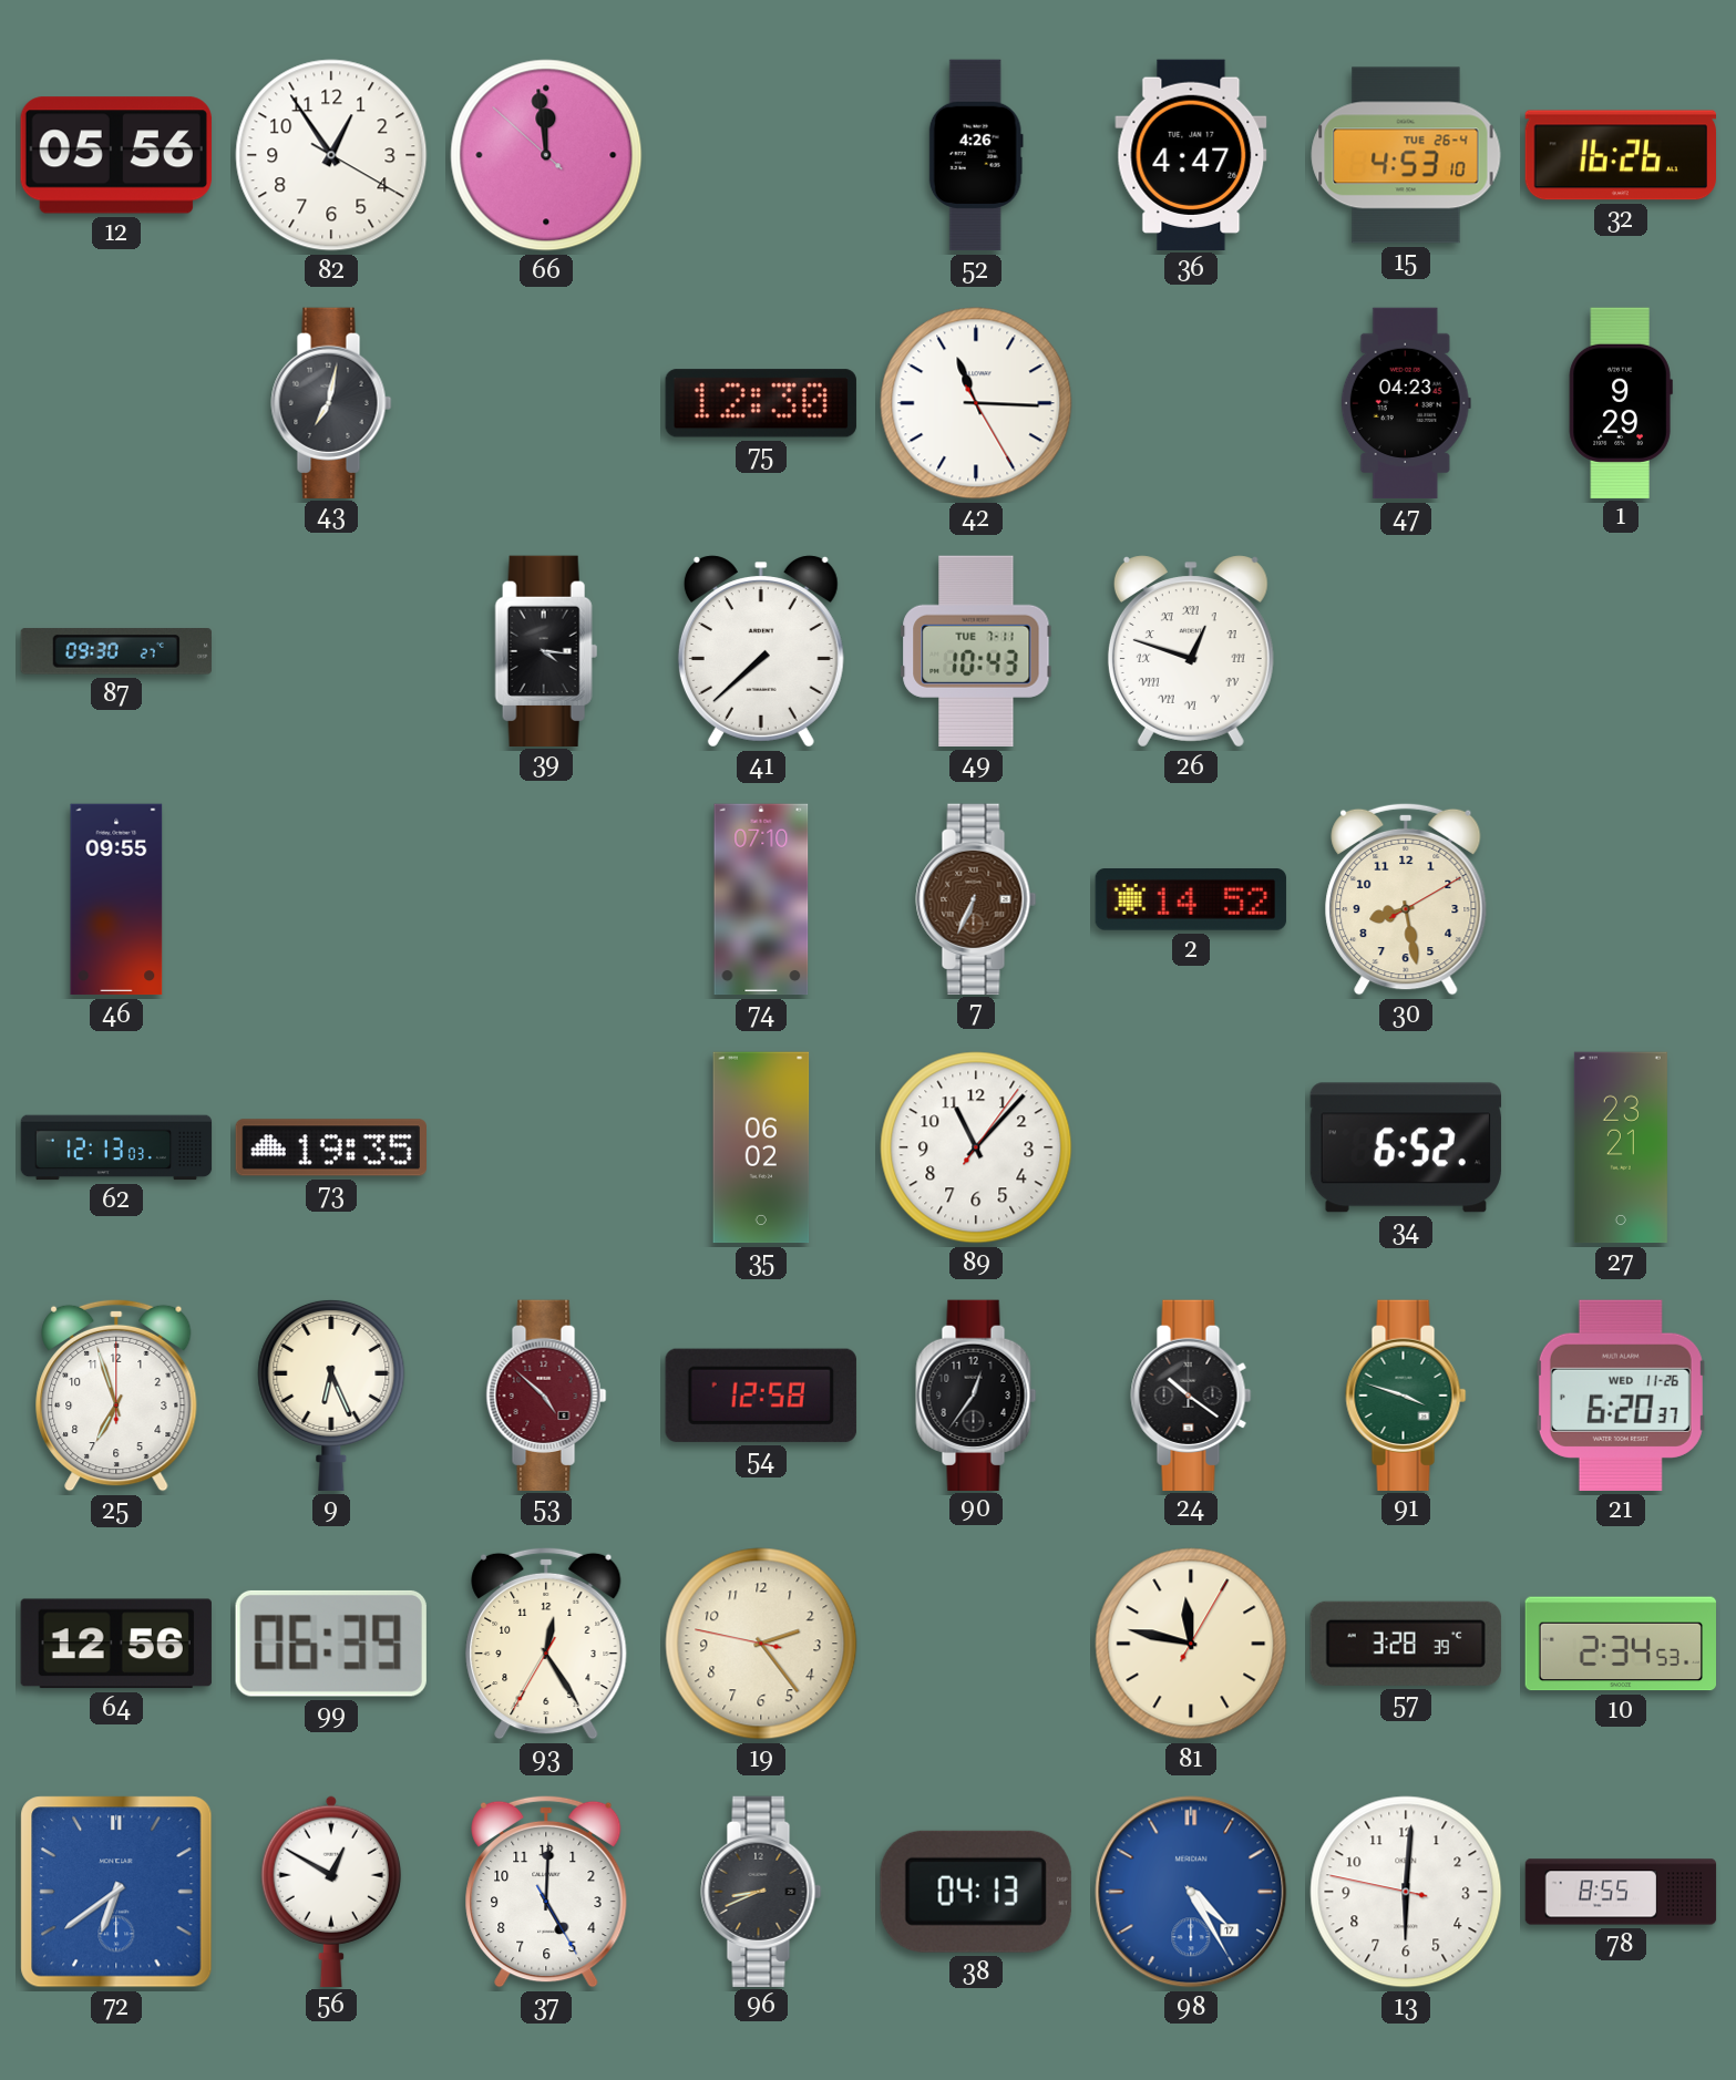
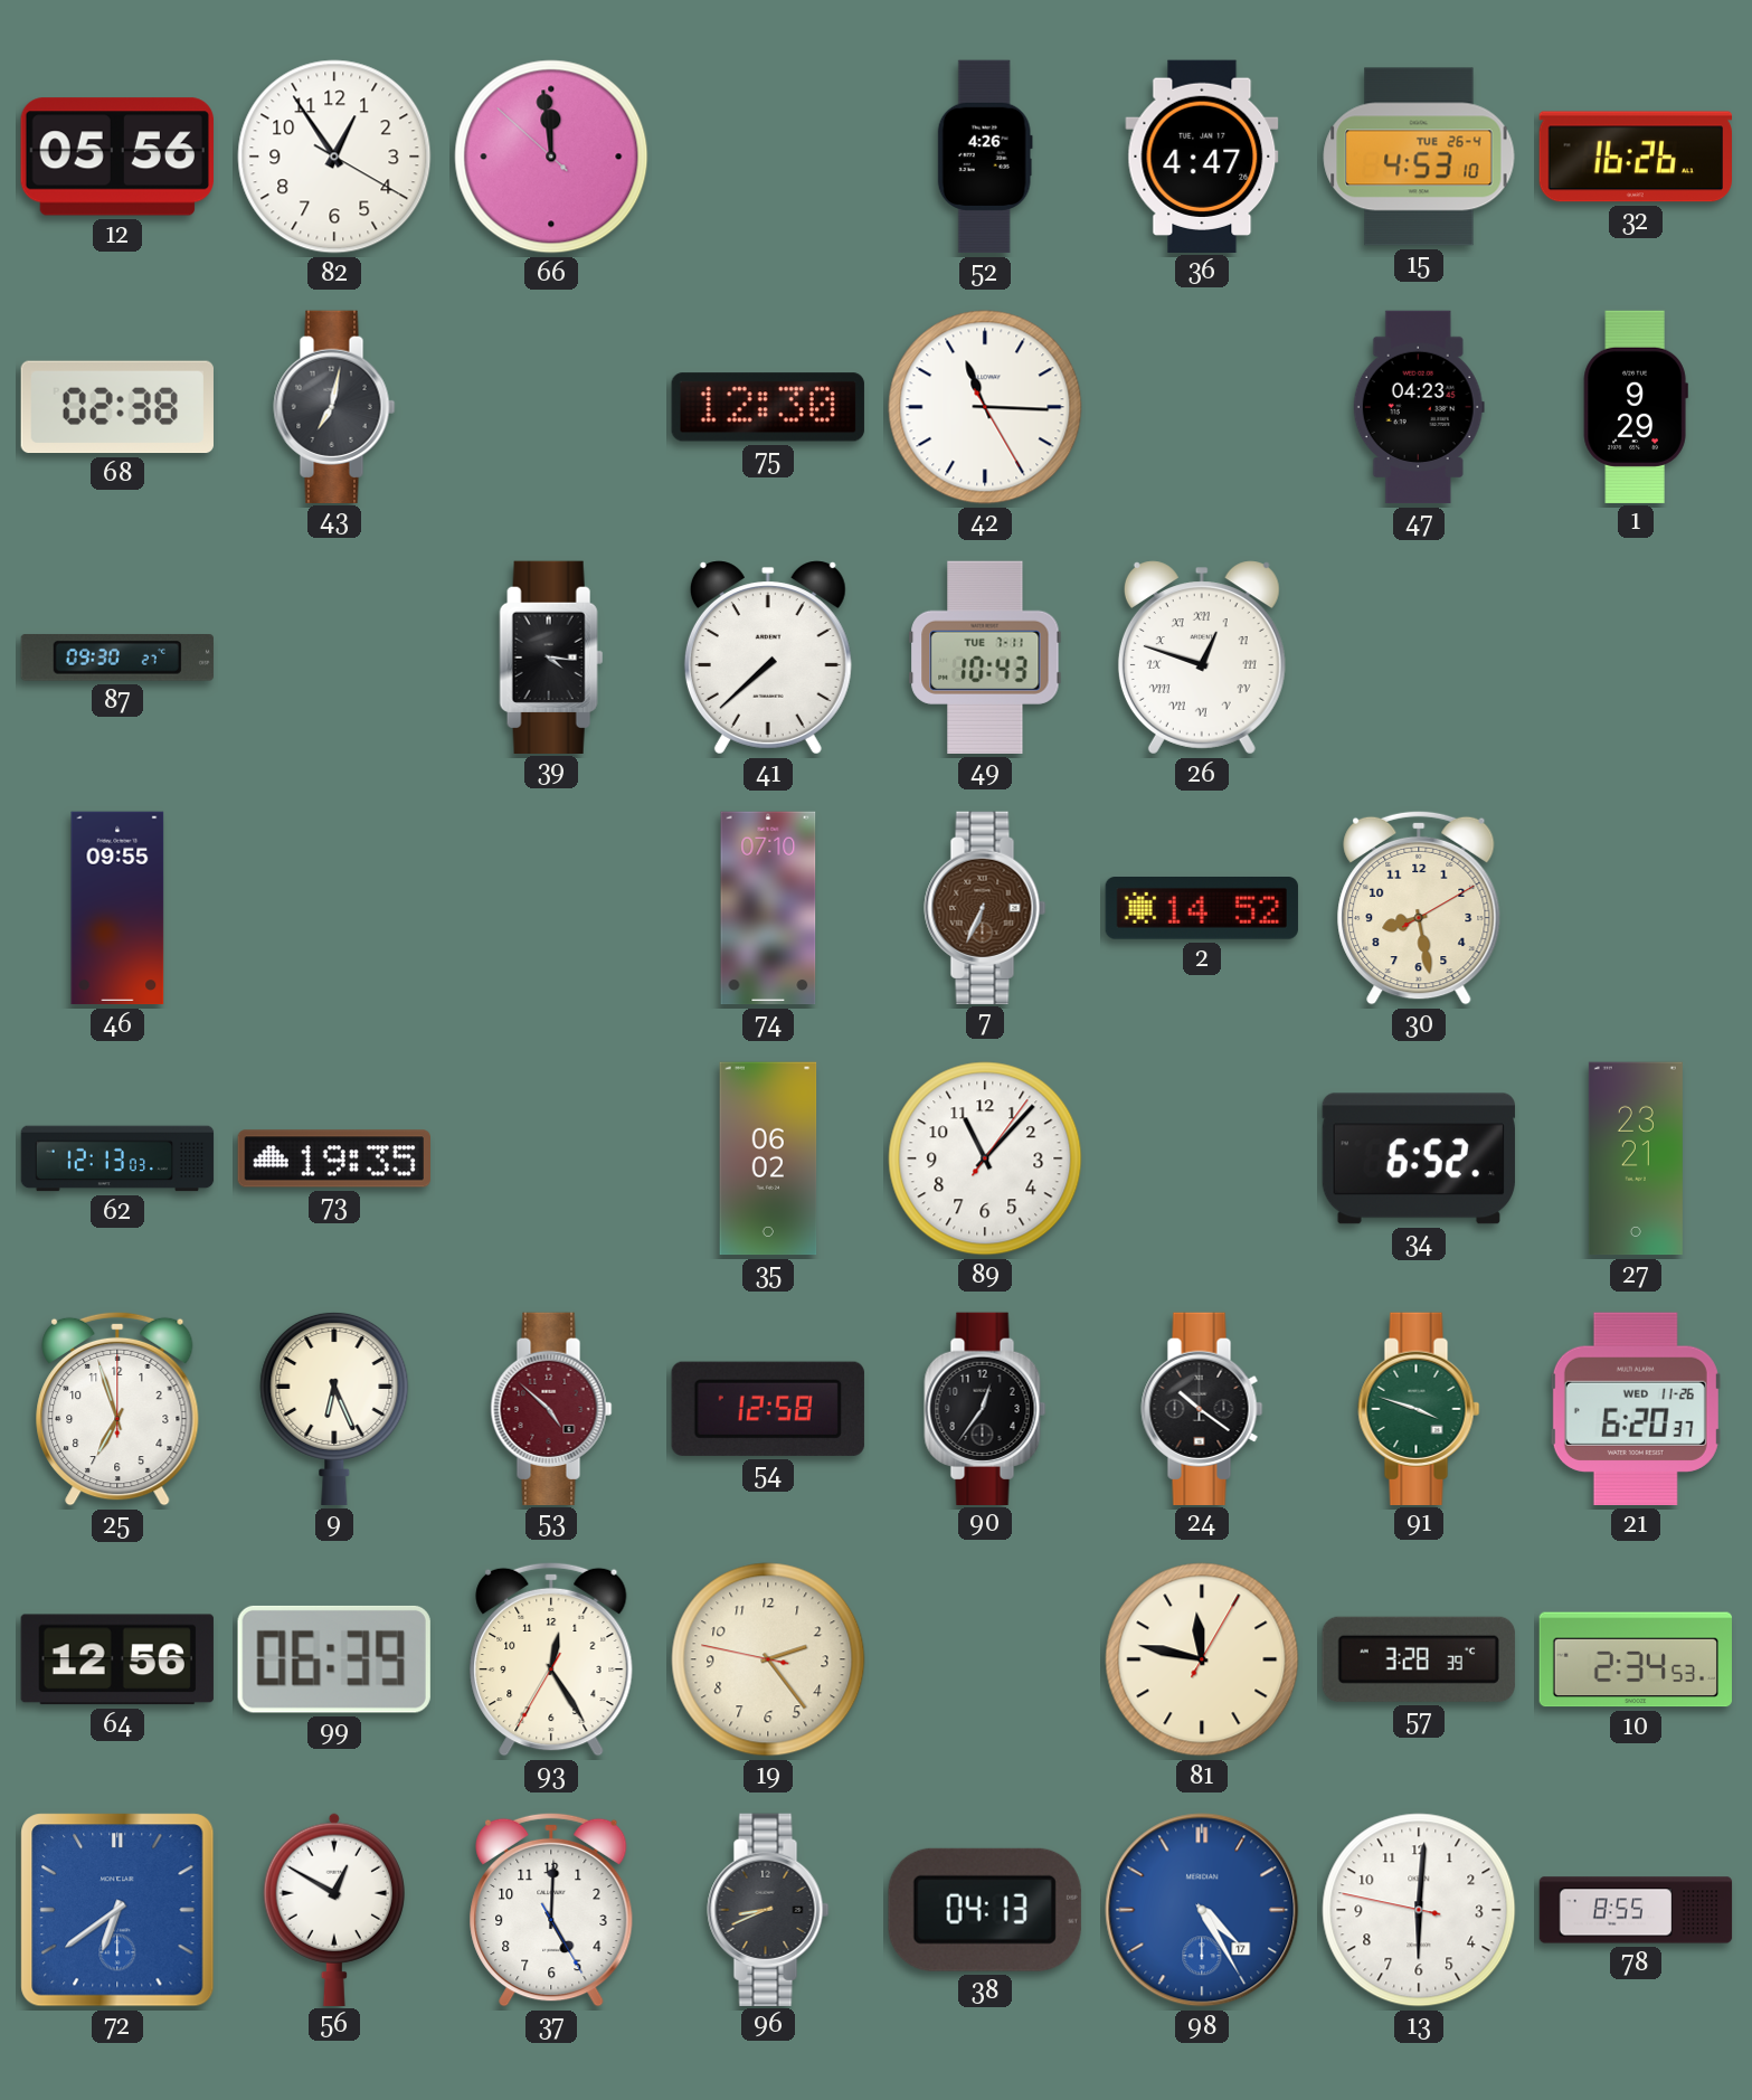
68: none -> 02:38
